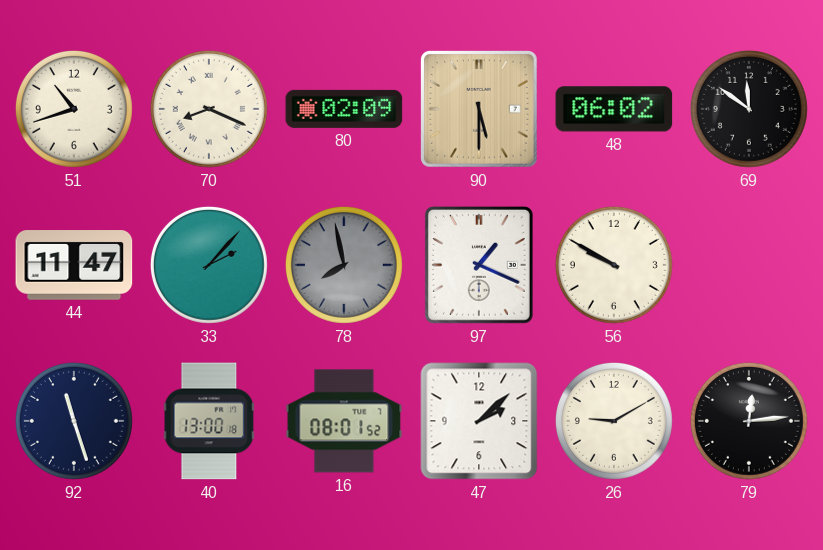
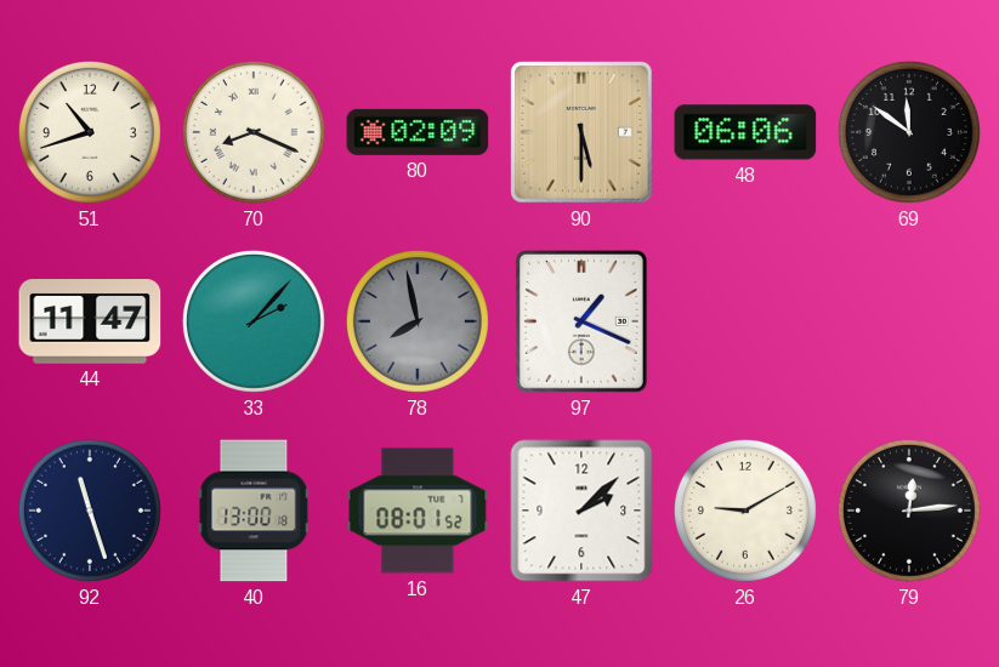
48: 06:02 -> 06:06
56: 9:50 -> none
